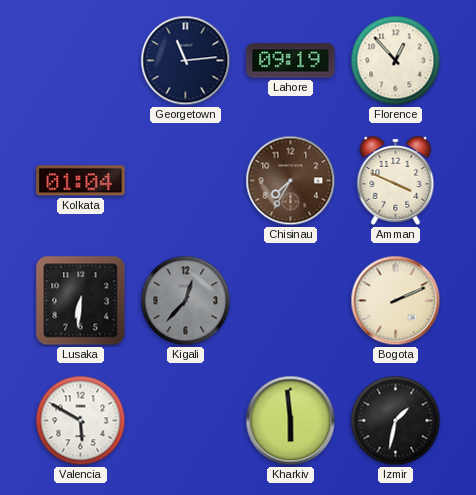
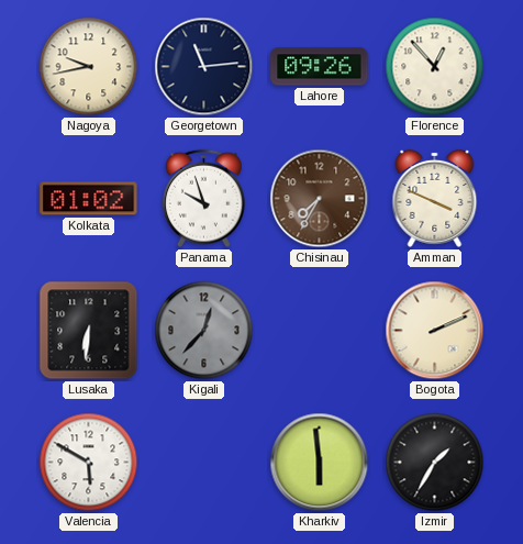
Nagoya: none -> 9:43
Lahore: 09:19 -> 09:26
Kolkata: 01:04 -> 01:02
Panama: none -> 9:57
Izmir: 1:32 -> 1:35
